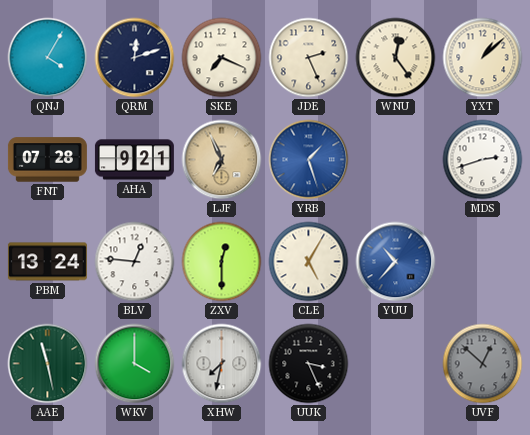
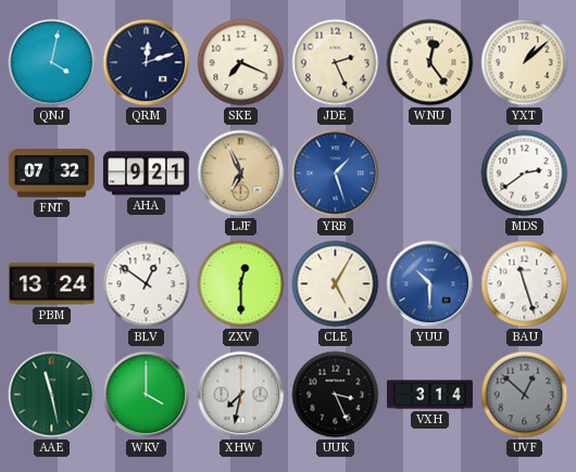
QNJ: 4:05 -> 4:02
FNT: 07:28 -> 07:32
MDS: 2:42 -> 2:39
BLV: 12:46 -> 12:51
YUU: 10:37 -> 10:30
BAU: none -> 11:27
VXH: none -> 3:14
